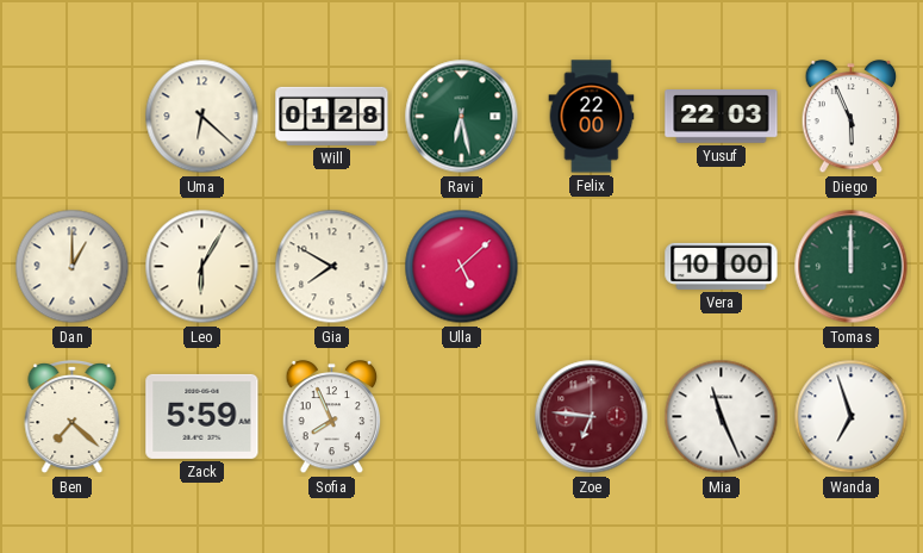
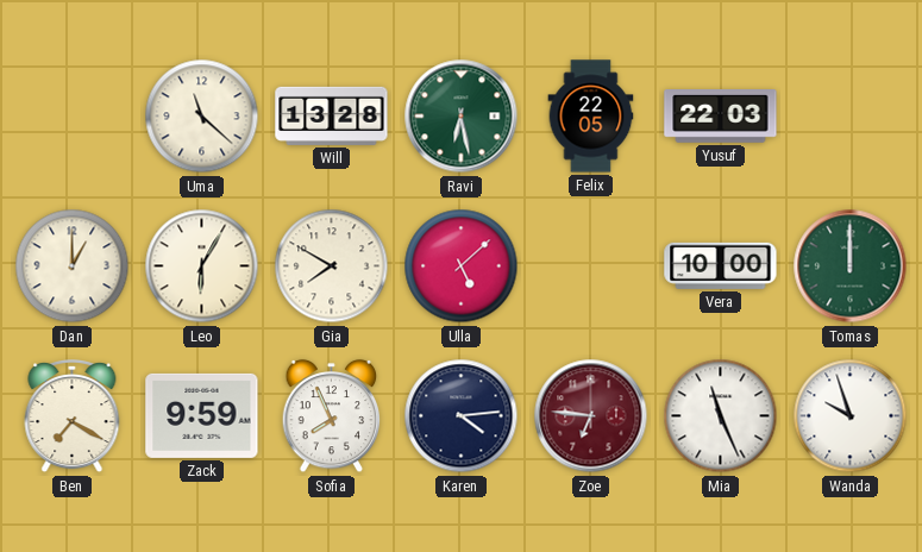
Uma: 6:22 -> 11:22
Will: 01:28 -> 13:28
Felix: 22:00 -> 22:05
Diego: 5:56 -> none
Ben: 7:22 -> 7:20
Zack: 5:59 -> 9:59
Karen: none -> 4:14
Wanda: 6:57 -> 9:57
